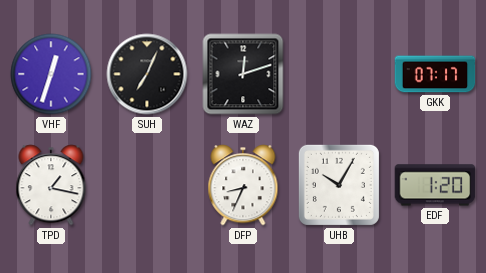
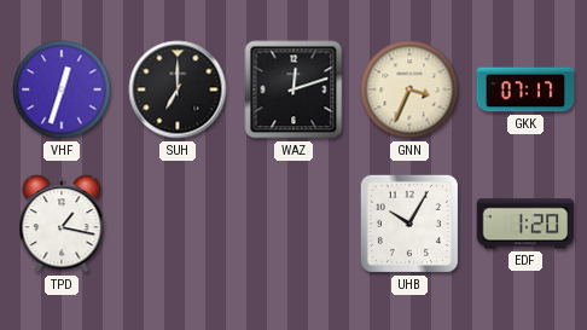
SUH: 7:04 -> 7:00
GNN: none -> 3:34
DFP: 8:34 -> none
